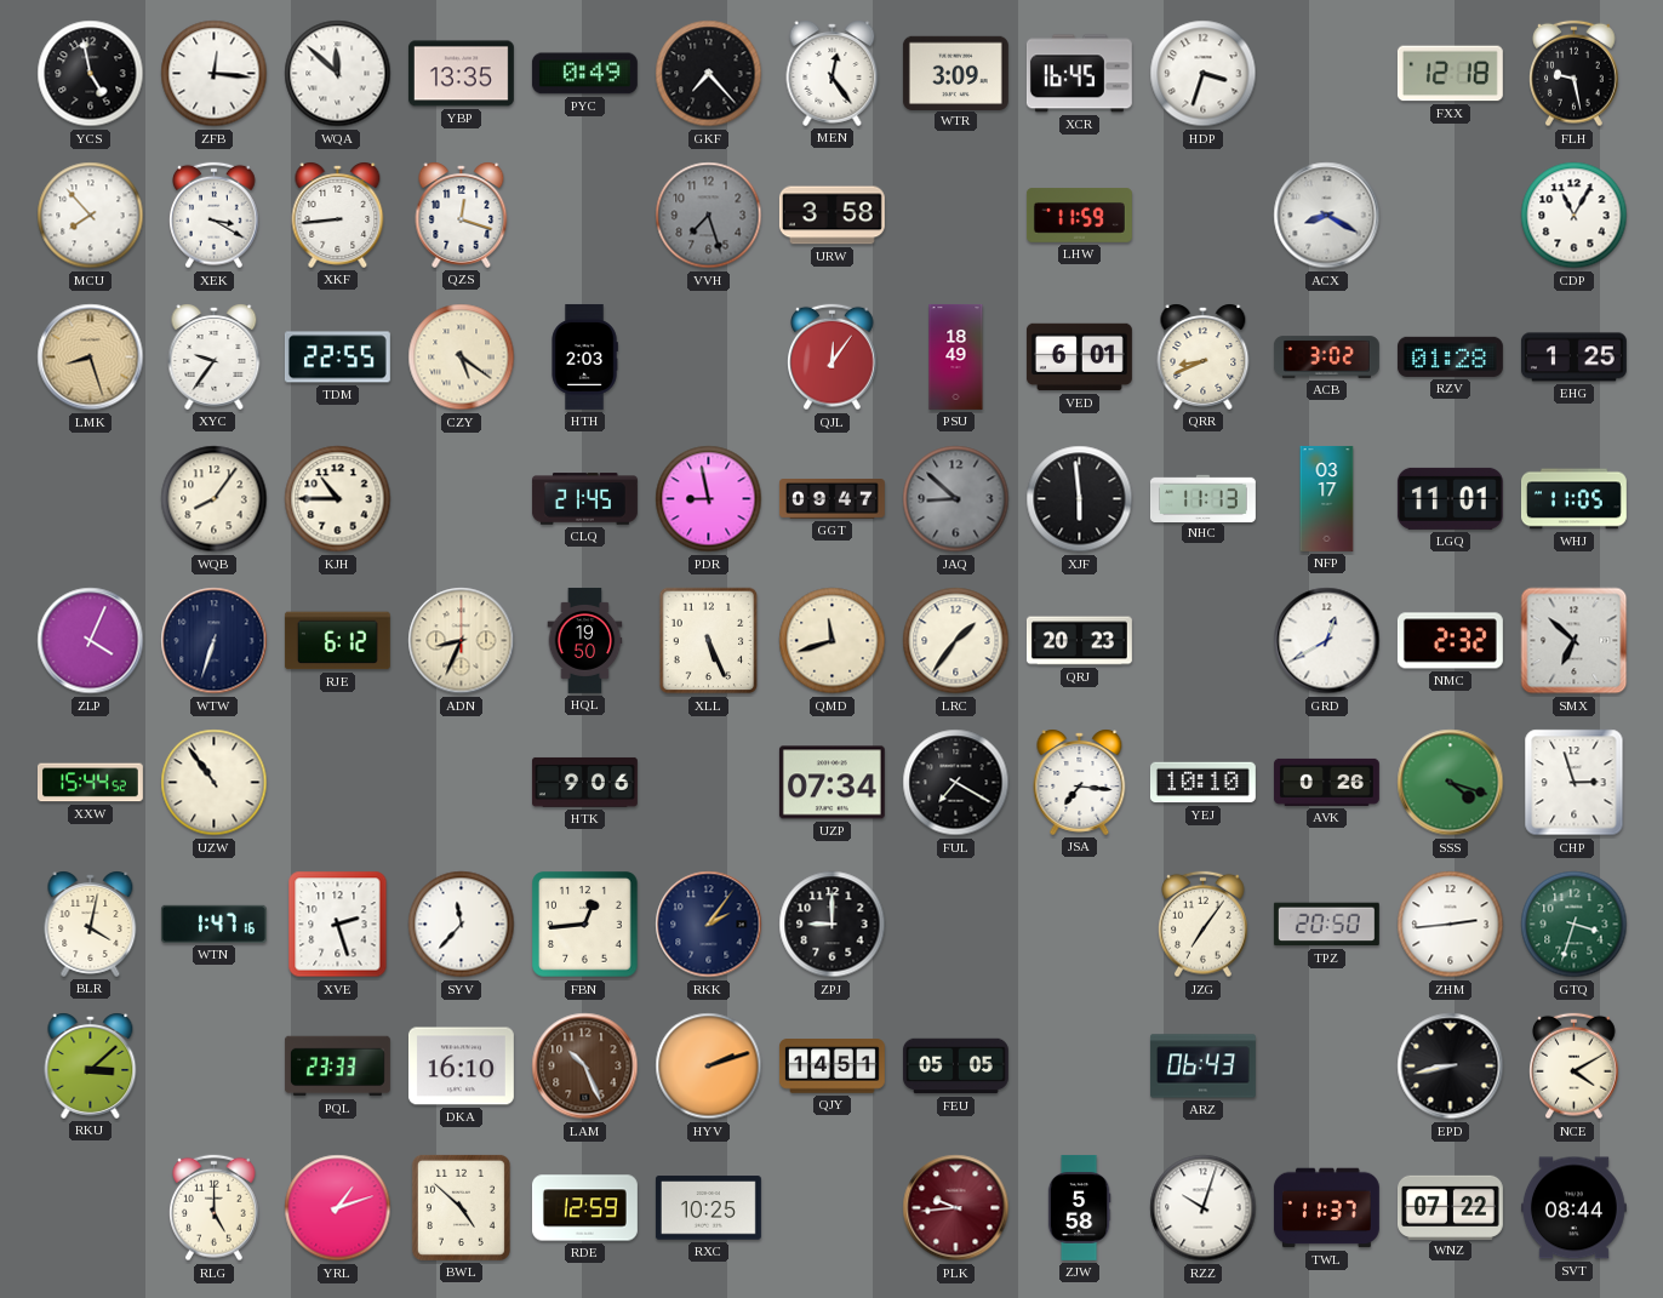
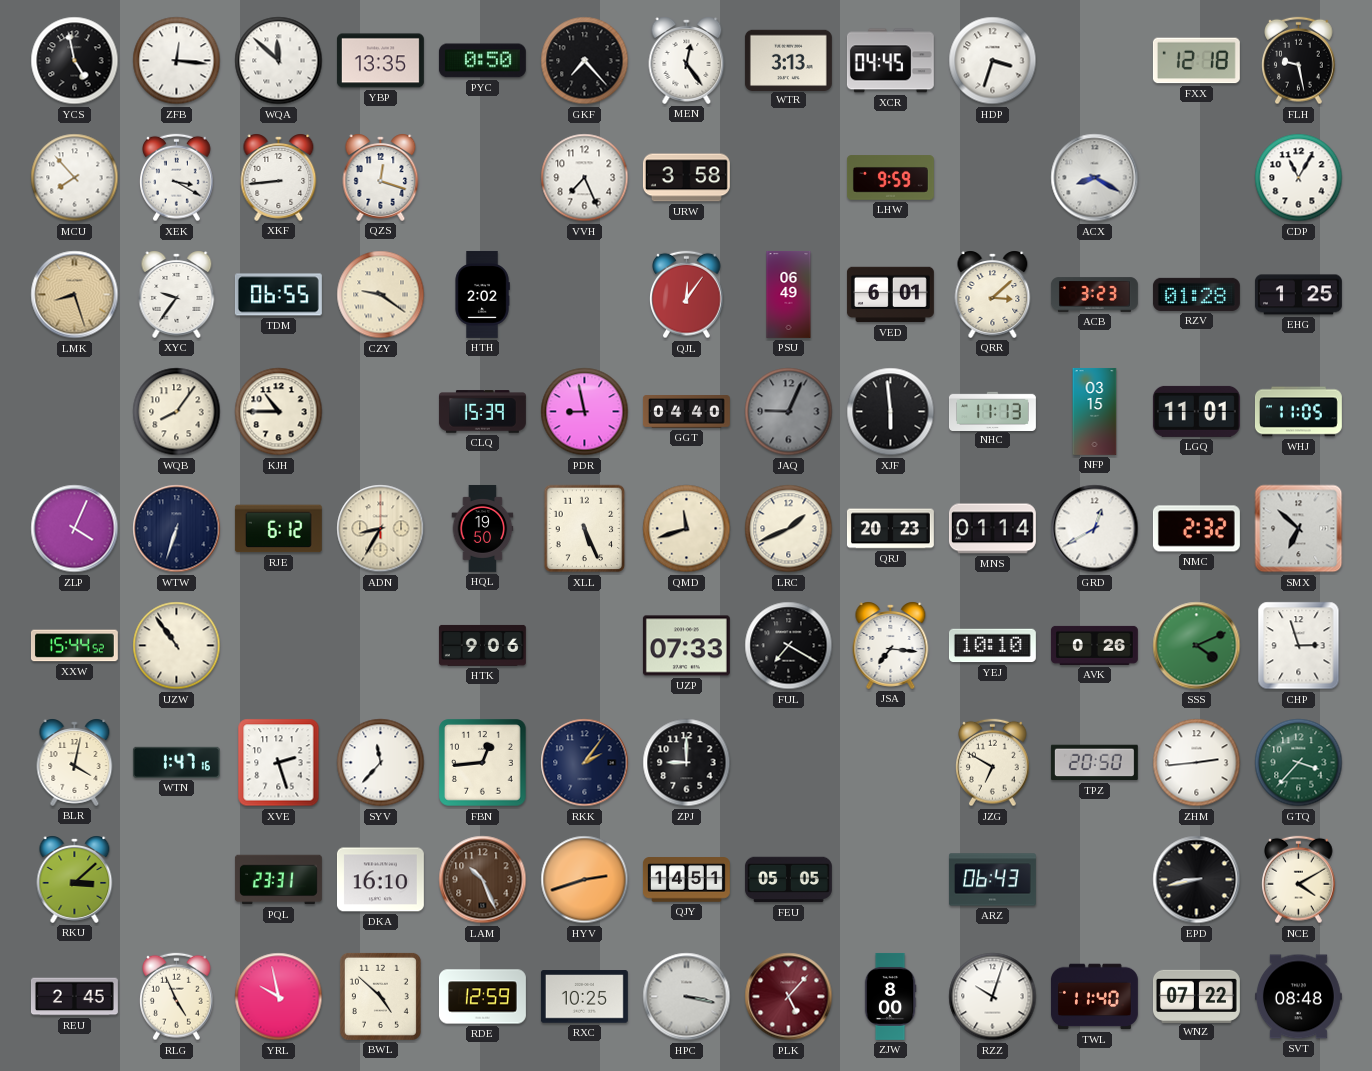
PYC: 0:49 -> 0:50
WTR: 3:09 -> 3:13
XCR: 16:45 -> 04:45
VVH: 7:27 -> 7:26
VVH dial: grey -> white
LHW: 11:59 -> 9:59
TDM: 22:55 -> 06:55
CZY: 5:21 -> 9:21
HTH: 2:03 -> 2:02
PSU: 18:49 -> 06:49
QRR: 8:41 -> 3:08
ACB: 3:02 -> 3:23
CLQ: 21:45 -> 15:39
GGT: 09:47 -> 04:40
JAQ: 8:52 -> 9:04
NFP: 03:17 -> 03:15
ADN: 8:34 -> 8:35
LRC: 1:36 -> 1:41
MNS: none -> 01:14
UZP: 07:34 -> 07:33
SSS: 4:18 -> 4:11
JZG: 7:06 -> 6:50
GTQ: 3:33 -> 3:37
PQL: 23:33 -> 23:31
HYV: 2:12 -> 2:42
REU: none -> 2:45
RLG: 5:00 -> 4:56
YRL: 1:12 -> 9:58
HPC: none -> 3:17
PLK: 9:44 -> 5:07
ZJW: 5:58 -> 8:00
TWL: 11:37 -> 11:40
SVT: 08:44 -> 08:48
